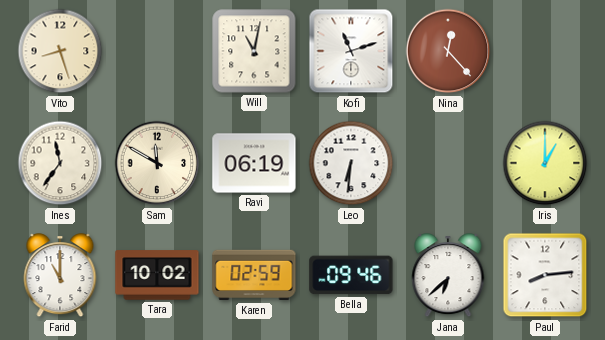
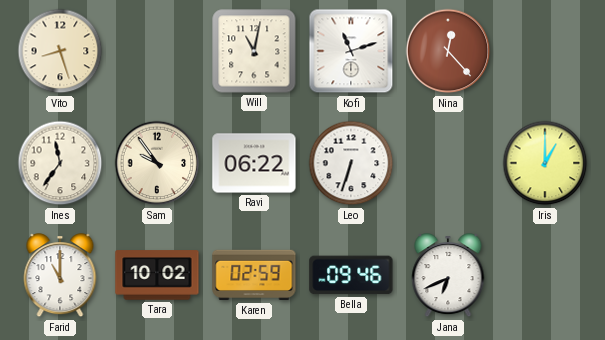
Sam: 11:50 -> 9:54
Ravi: 06:19 -> 06:22
Leo: 6:31 -> 6:33
Jana: 6:38 -> 6:41
Paul: 8:14 -> none
